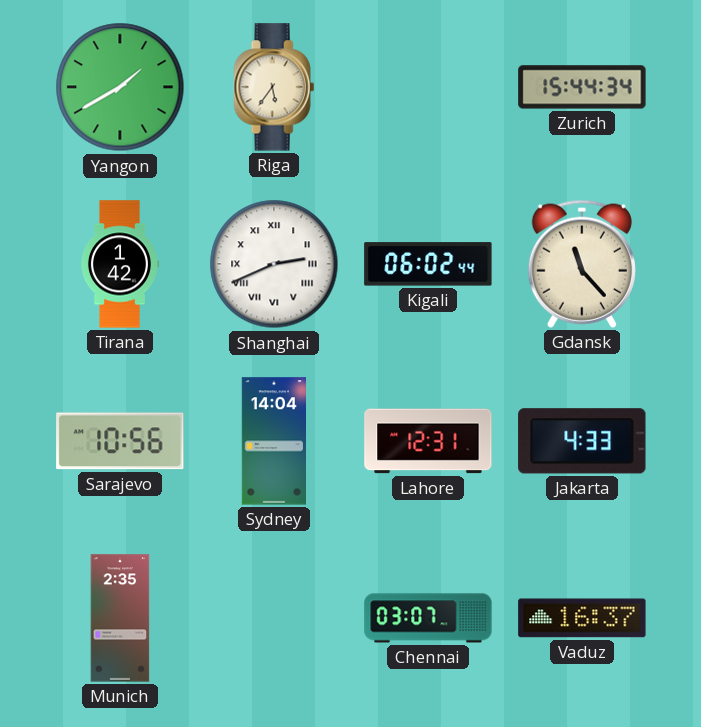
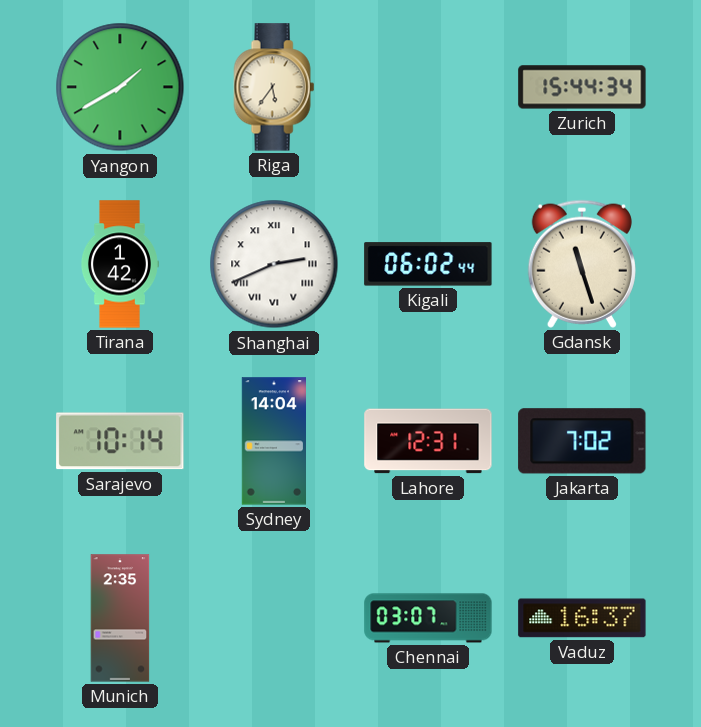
Gdansk: 11:23 -> 11:27
Sarajevo: 10:56 -> 10:14
Jakarta: 4:33 -> 7:02
